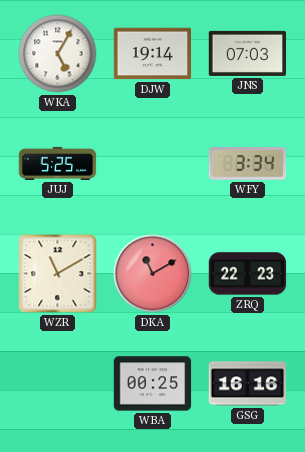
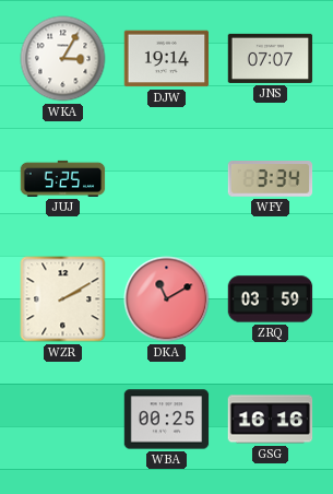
WKA: 5:05 -> 3:05
JNS: 07:03 -> 07:07
WZR: 11:10 -> 2:10
ZRQ: 22:23 -> 03:59
